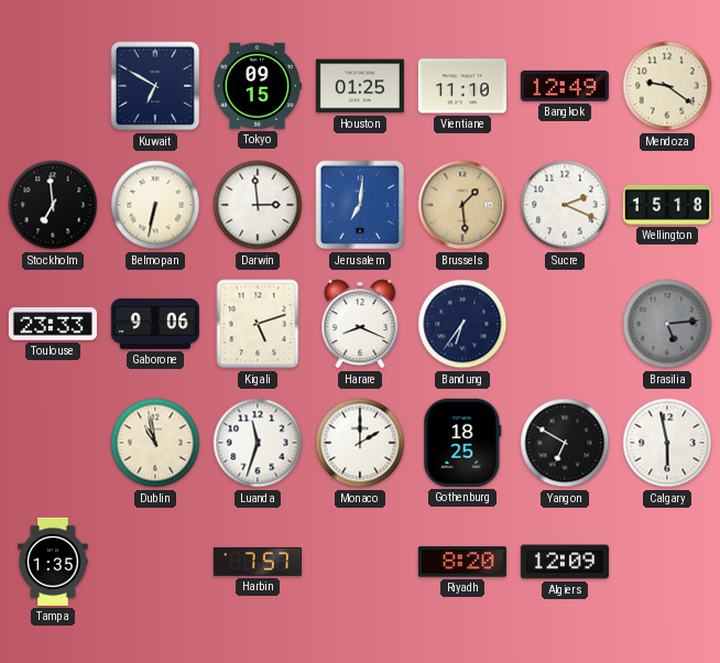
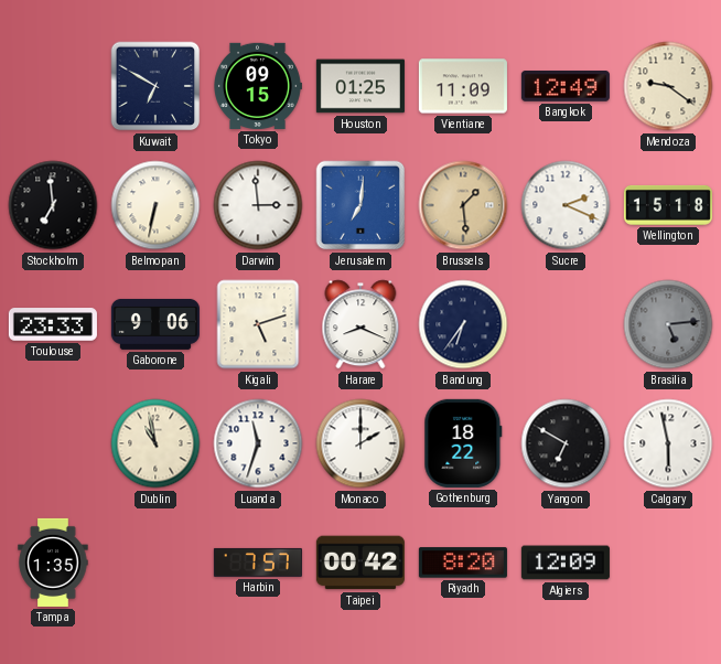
Vientiane: 11:10 -> 11:09
Gothenburg: 18:25 -> 18:22
Taipei: none -> 00:42
